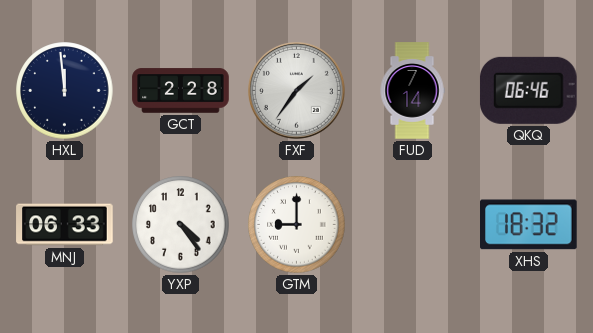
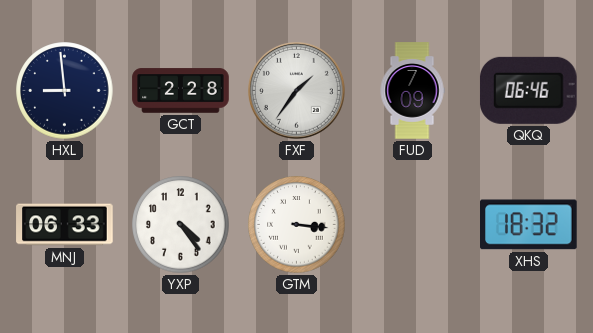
HXL: 11:59 -> 8:59
FUD: 7:14 -> 7:09
GTM: 9:00 -> 3:16
